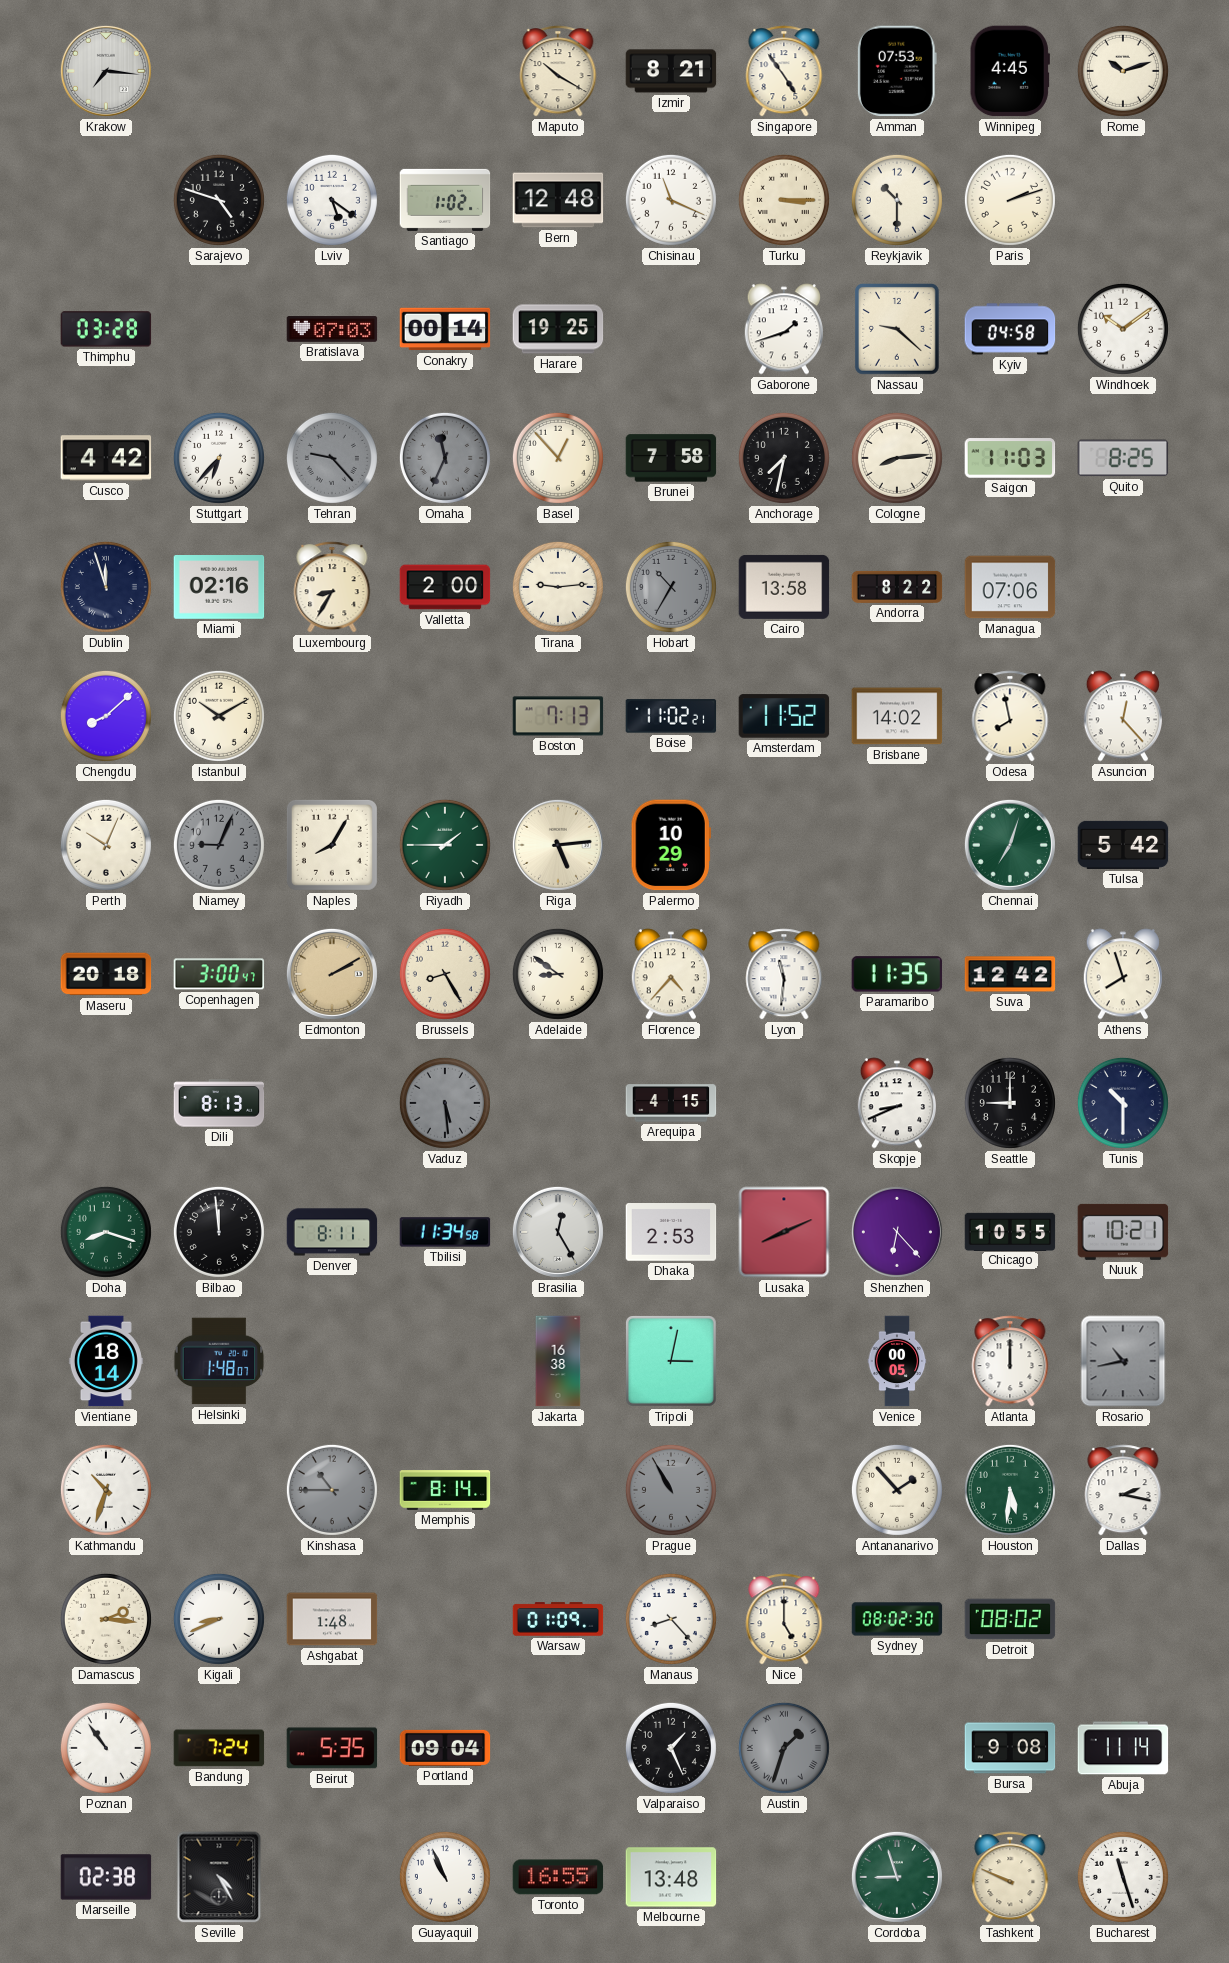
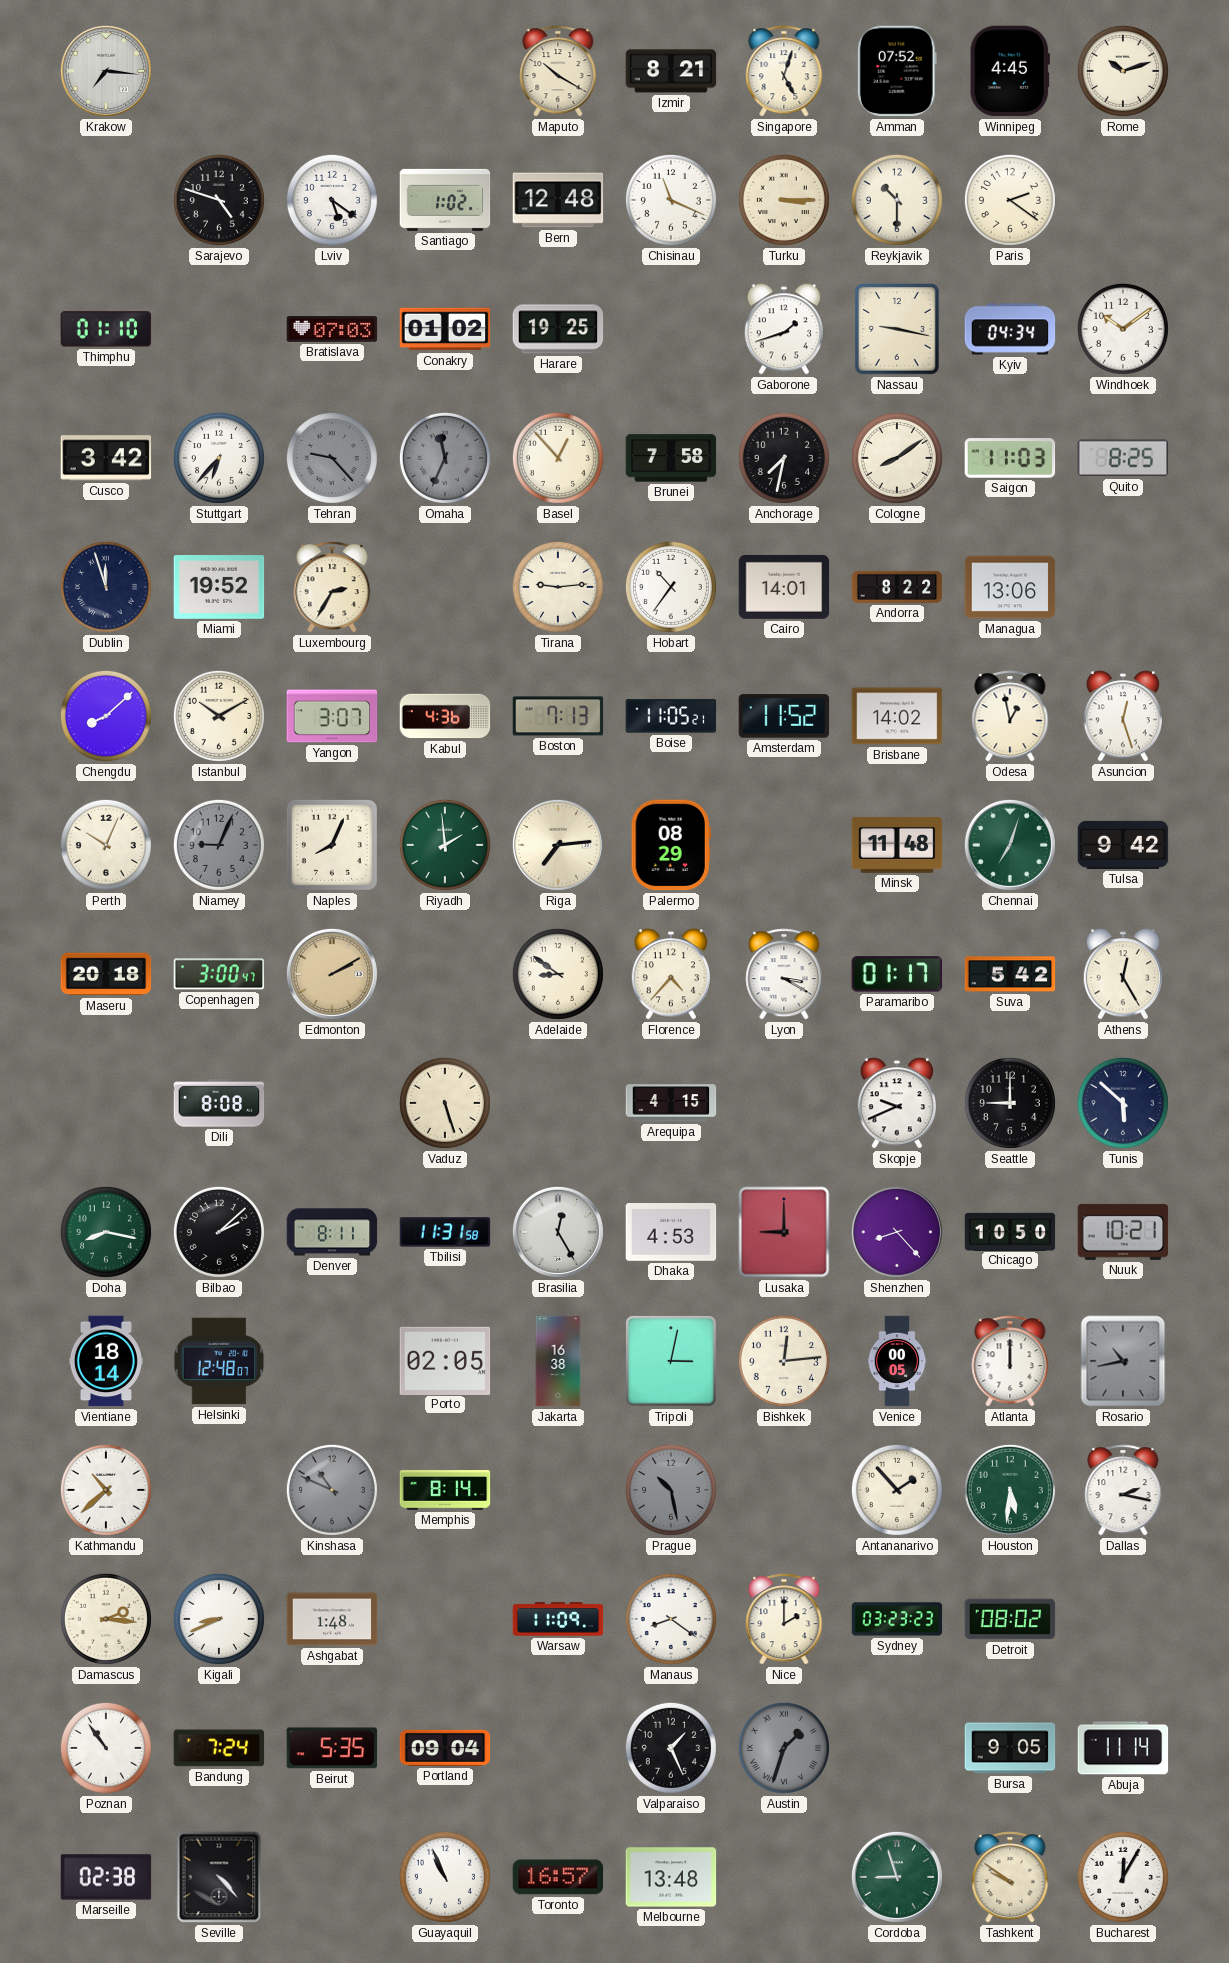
Singapore: 4:54 -> 5:03
Amman: 07:53 -> 07:52
Paris: 2:12 -> 2:21
Thimphu: 03:28 -> 01:10
Conakry: 00:14 -> 01:02
Nassau: 9:22 -> 9:17
Kyiv: 04:58 -> 04:34
Cusco: 4:42 -> 3:42
Cologne: 8:14 -> 8:09
Miami: 02:16 -> 19:52
Luxembourg: 8:35 -> 2:35
Valletta: 2:00 -> none
Hobart: 10:35 -> 10:36
Hobart dial: grey -> white
Cairo: 13:58 -> 14:01
Managua: 07:06 -> 13:06
Yangon: none -> 3:07
Kabul: none -> 4:36
Boise: 11:02 -> 11:05
Odesa: 7:58 -> 12:58
Asuncion: 12:23 -> 12:27
Naples: 8:05 -> 8:04
Riyadh: 1:45 -> 1:59
Riga: 5:14 -> 7:14
Palermo: 10:29 -> 08:29
Minsk: none -> 11:48
Tulsa: 5:42 -> 9:42
Brussels: 8:25 -> none
Lyon: 11:31 -> 3:20
Paramaribo: 11:35 -> 01:17
Suva: 12:42 -> 5:42
Athens: 7:57 -> 12:25
Dili: 8:13 -> 8:08
Vaduz: 5:29 -> 5:27
Vaduz dial: grey -> cream
Skopje: 8:41 -> 9:41
Tunis: 10:30 -> 5:52
Doha: 8:18 -> 8:17
Bilbao: 11:59 -> 2:08
Tbilisi: 11:34 -> 11:31
Dhaka: 2:53 -> 4:53
Lusaka: 8:11 -> 9:00
Shenzhen: 6:23 -> 8:23
Chicago: 10:55 -> 10:50
Helsinki: 1:48 -> 12:48
Porto: none -> 02:05
Bishkek: none -> 12:14
Kathmandu: 10:33 -> 10:38
Kinshasa: 10:45 -> 10:49
Prague: 10:55 -> 10:28
Warsaw: 01:09 -> 11:09
Manaus: 8:23 -> 8:21
Nice: 5:00 -> 2:00
Sydney: 08:02 -> 03:23
Bursa: 9:08 -> 9:05
Seville: 4:25 -> 4:23
Toronto: 16:55 -> 16:57
Tashkent: 9:49 -> 9:51
Bucharest: 11:27 -> 12:05
